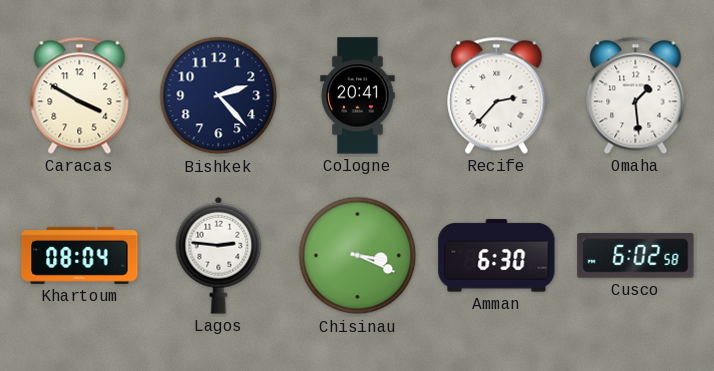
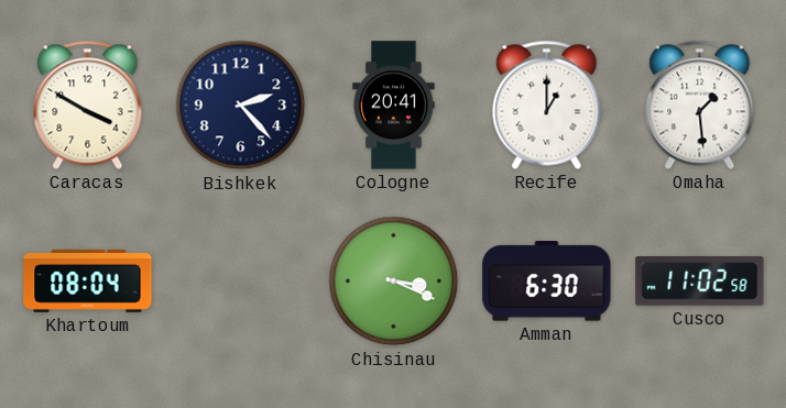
Recife: 2:37 -> 1:00
Lagos: 2:46 -> none
Cusco: 6:02 -> 11:02
